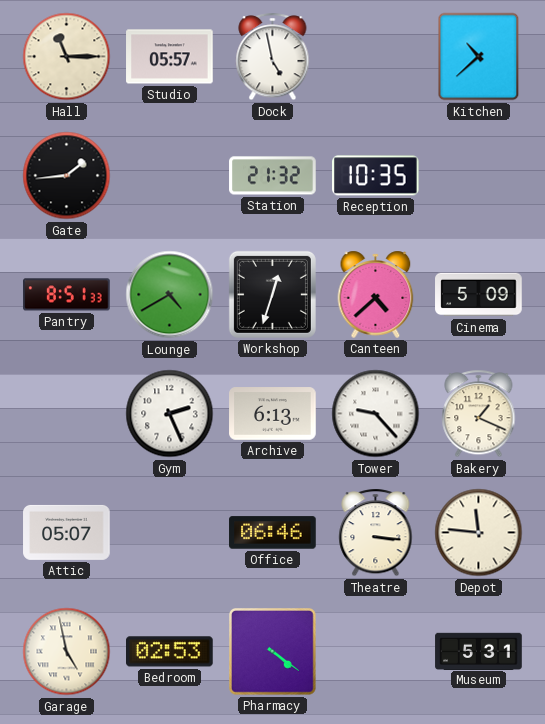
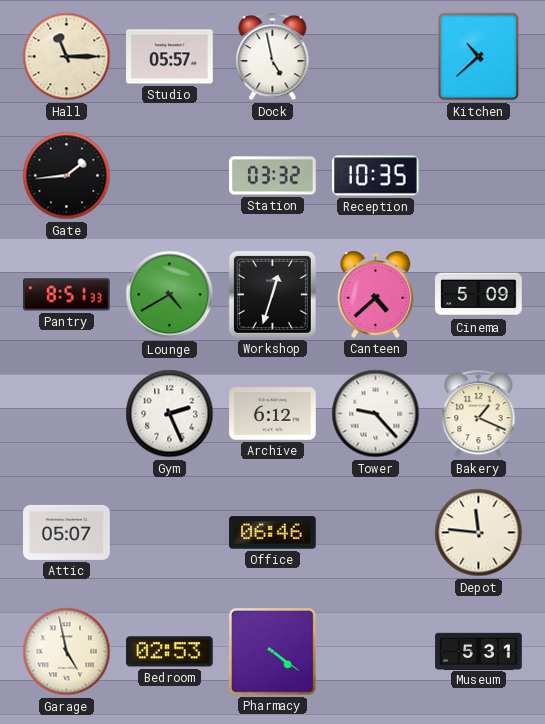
Station: 21:32 -> 03:32
Archive: 6:13 -> 6:12
Theatre: 3:16 -> none
